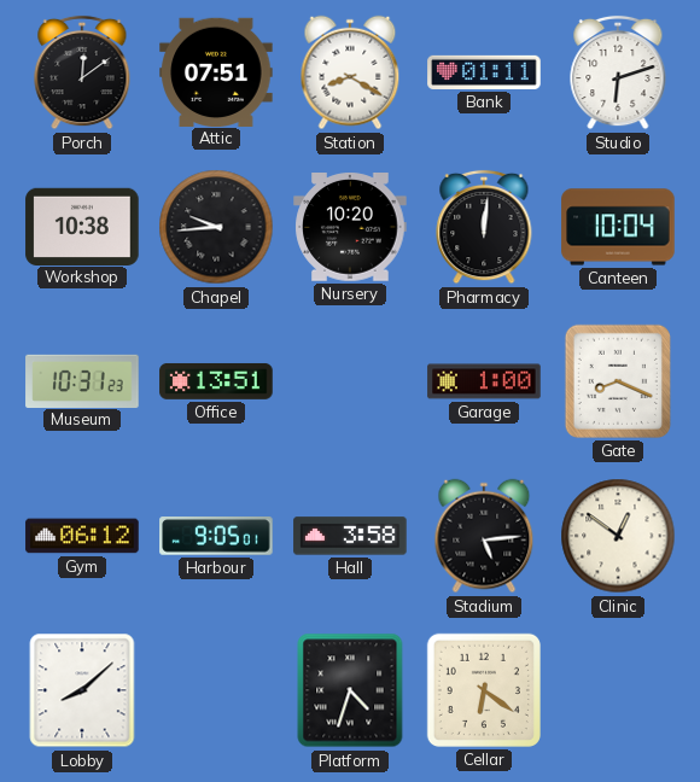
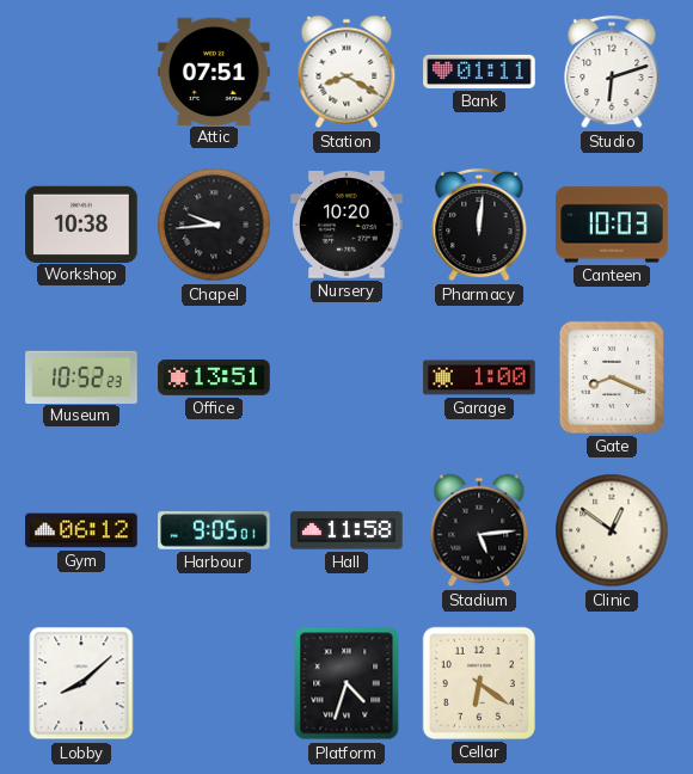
Porch: 12:09 -> none
Canteen: 10:04 -> 10:03
Museum: 10:31 -> 10:52
Hall: 3:58 -> 11:58
